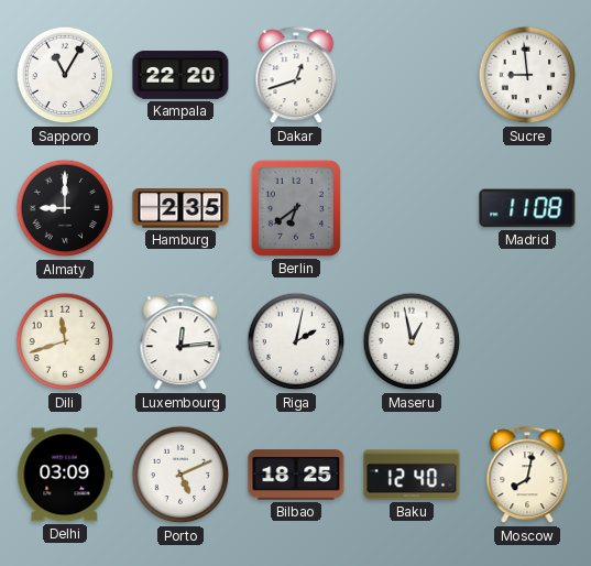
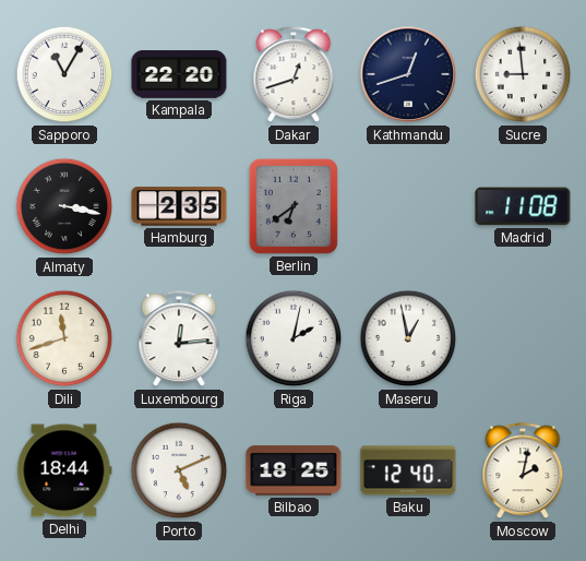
Kathmandu: none -> 12:42
Almaty: 9:00 -> 3:17
Delhi: 03:09 -> 18:44
Moscow: 8:02 -> 2:02
